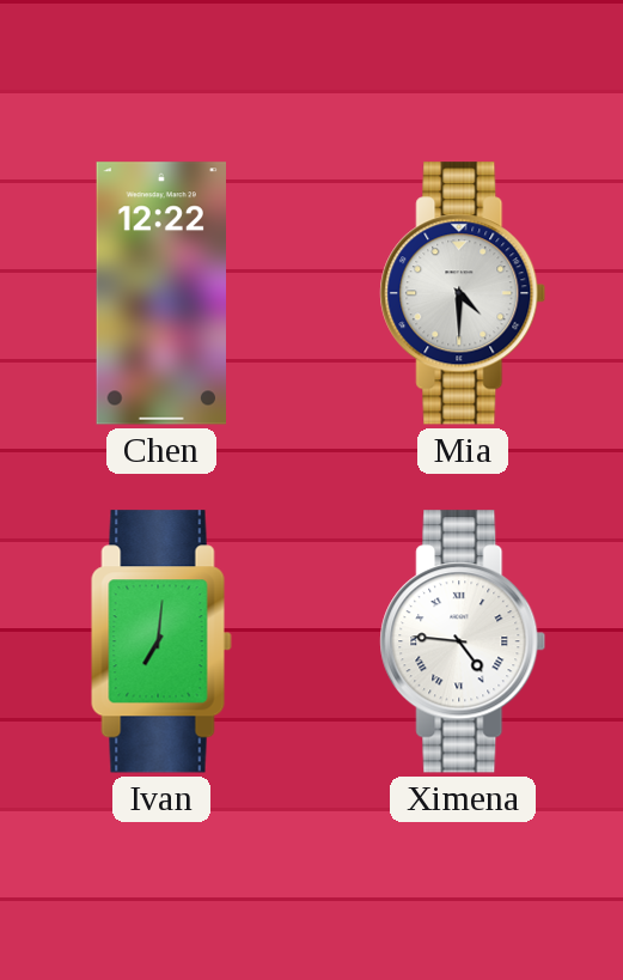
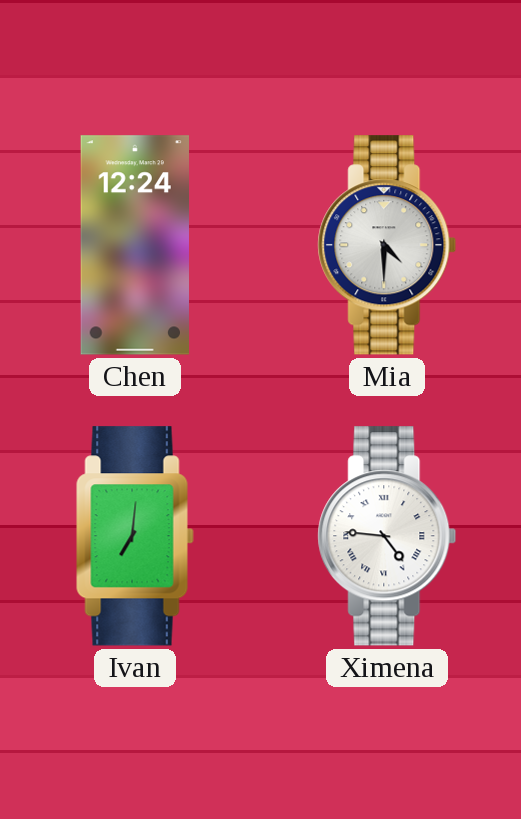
Chen: 12:22 -> 12:24
